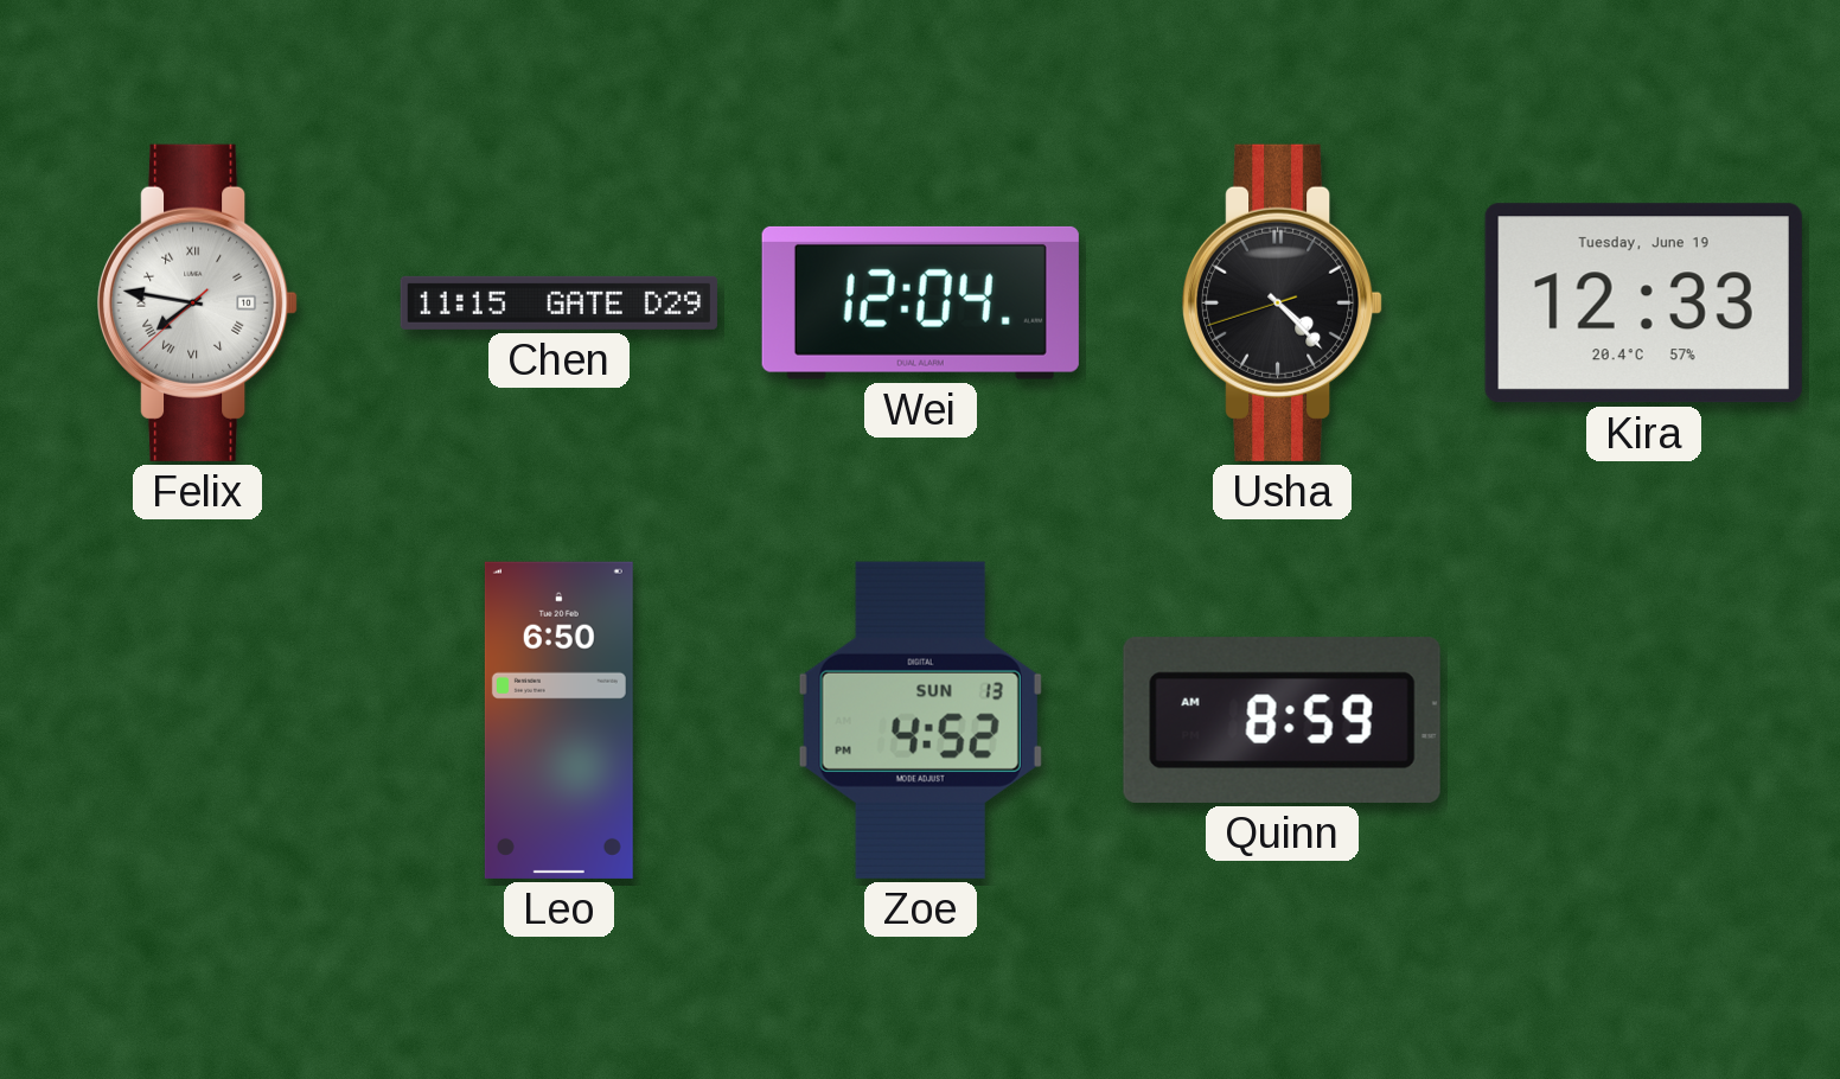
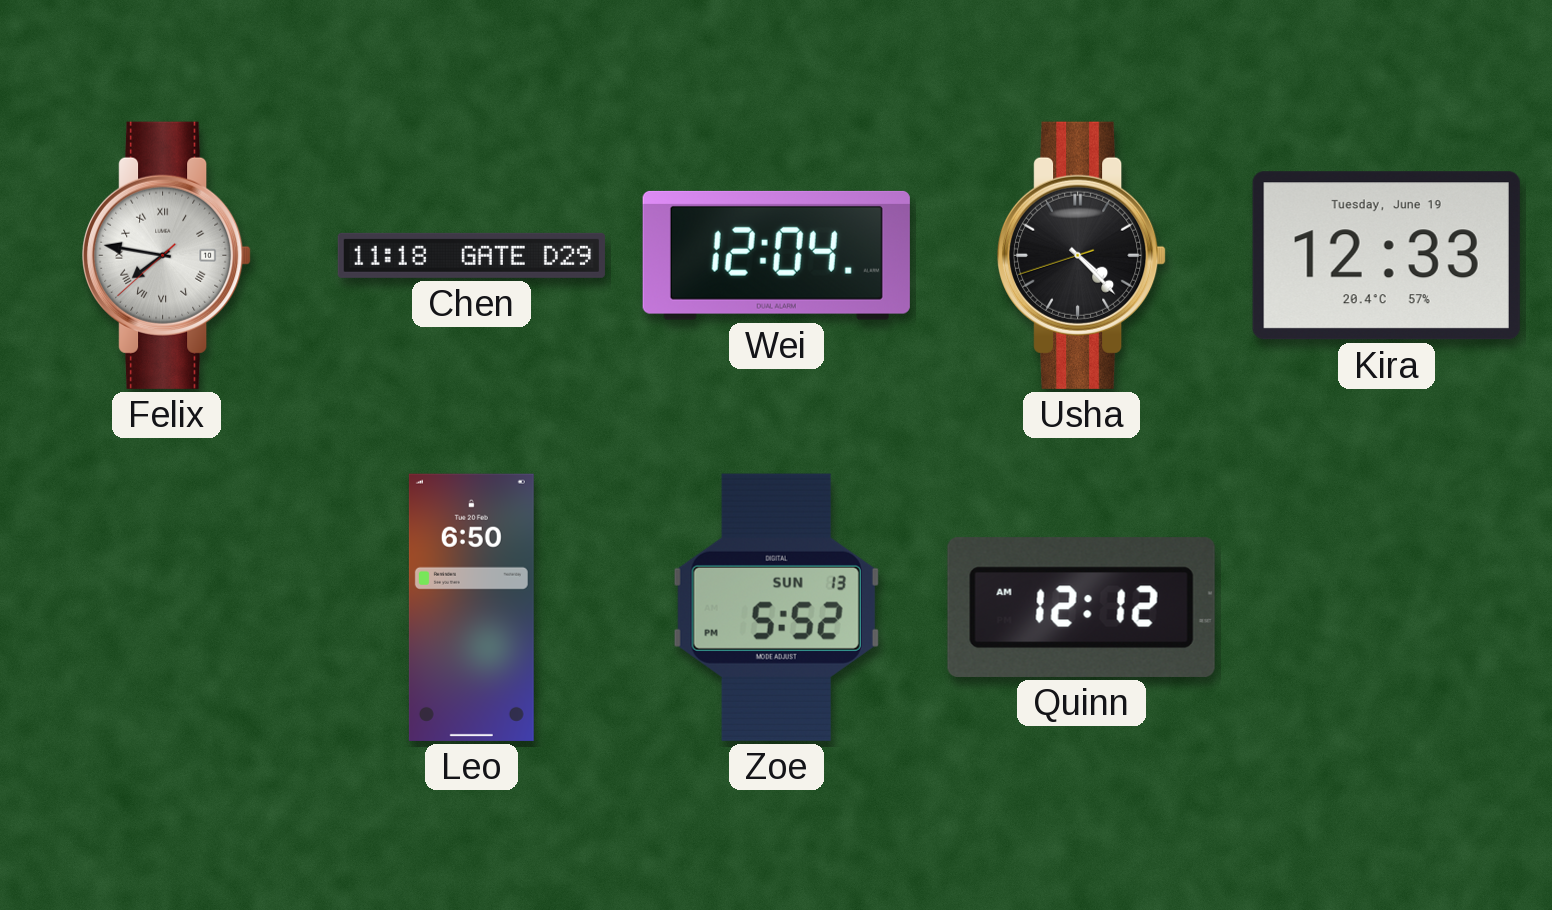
Chen: 11:15 -> 11:18
Zoe: 4:52 -> 5:52
Quinn: 8:59 -> 12:12
